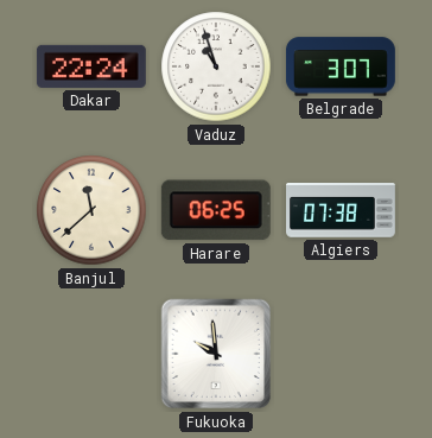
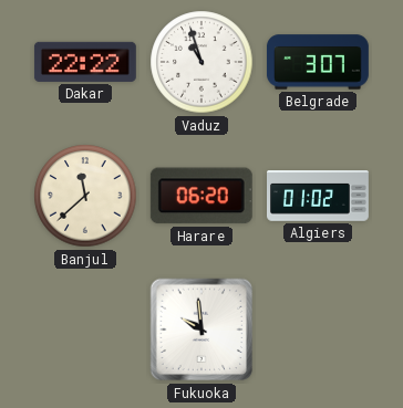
Dakar: 22:24 -> 22:22
Harare: 06:25 -> 06:20
Algiers: 07:38 -> 01:02
